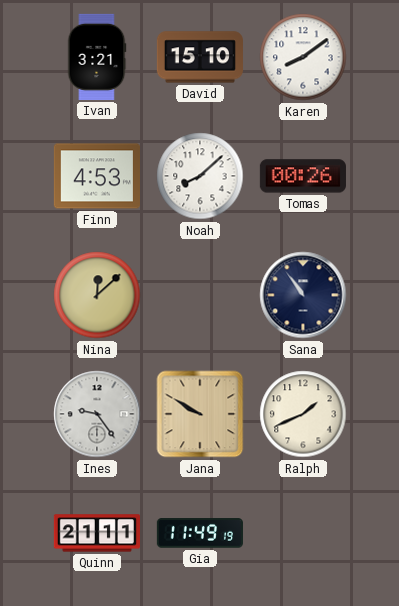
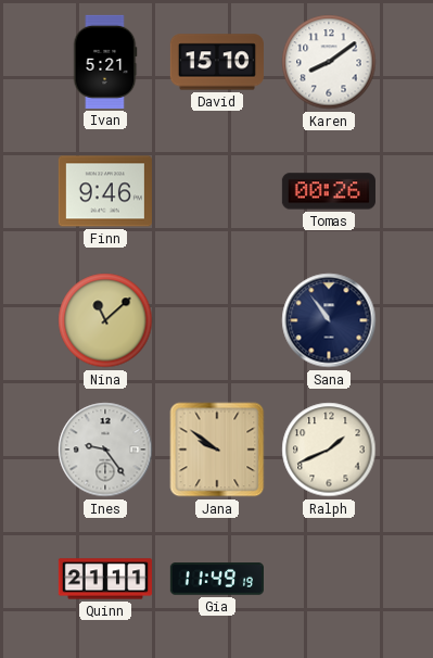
Ivan: 3:21 -> 5:21
Finn: 4:53 -> 9:46
Noah: 8:08 -> none
Nina: 12:08 -> 11:08
Jana: 9:50 -> 9:51
